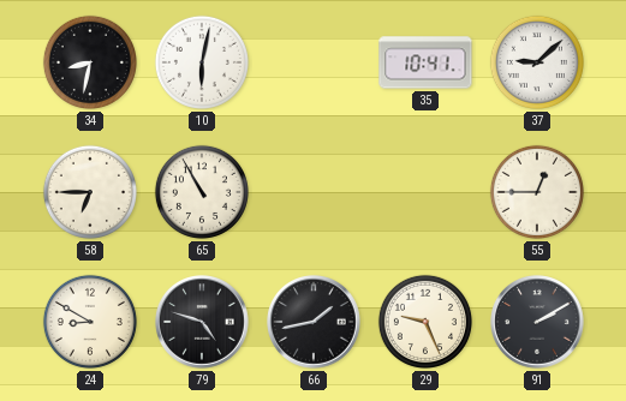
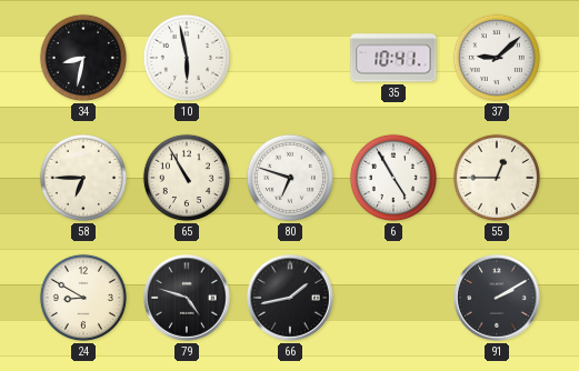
10: 6:02 -> 5:58
80: none -> 6:48
6: none -> 4:55
29: 9:26 -> none
